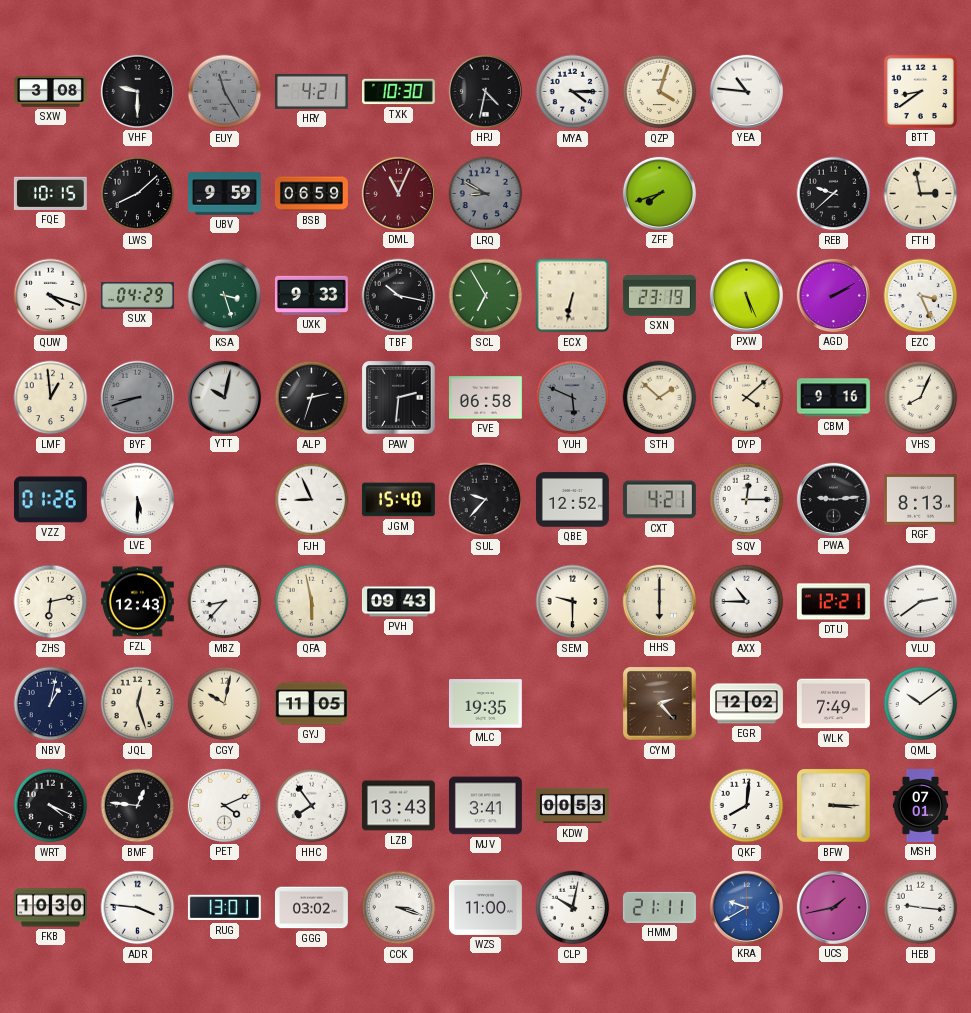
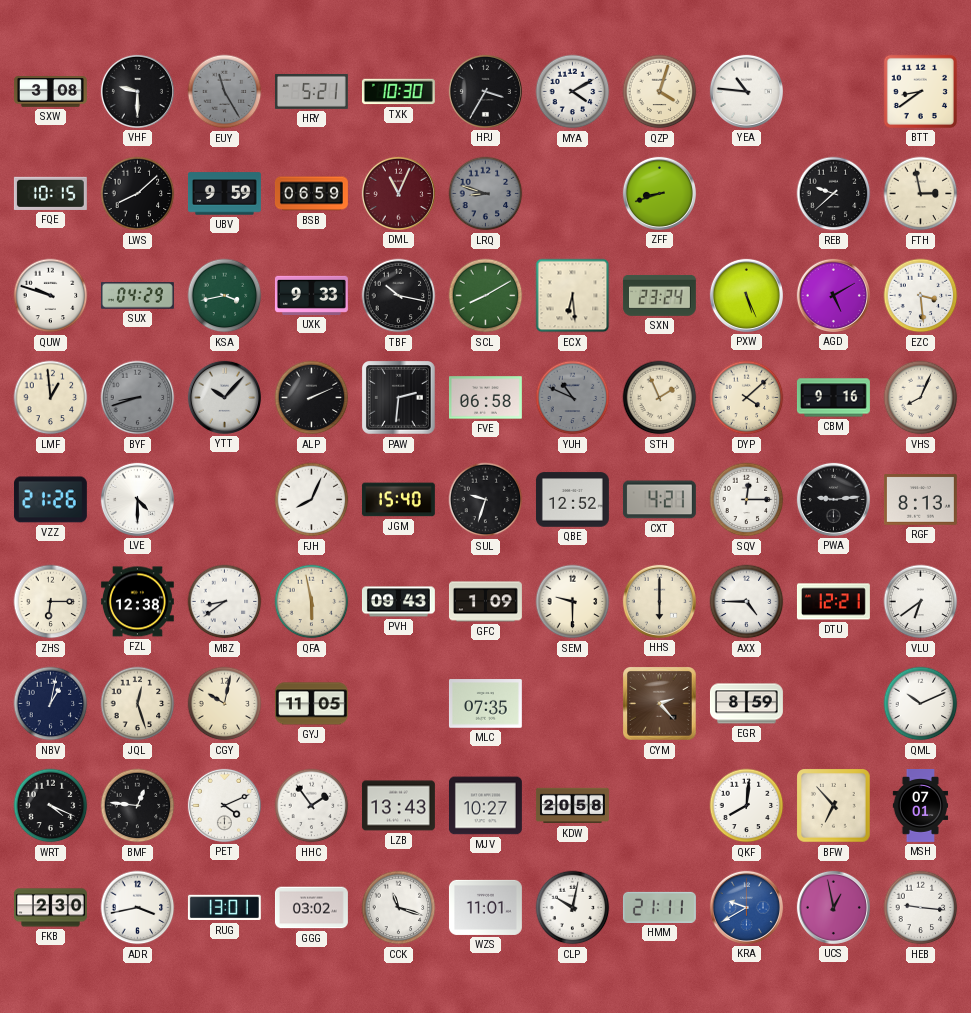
HRY: 4:21 -> 5:21
HPJ: 4:32 -> 3:35
MYA: 4:15 -> 4:10
LRQ: 8:50 -> 8:48
ZFF: 7:42 -> 8:42
QUW: 4:18 -> 9:48
KSA: 3:27 -> 3:43
SCL: 6:55 -> 8:10
ECX: 6:32 -> 6:29
SXN: 23:19 -> 23:24
AGD: 2:10 -> 5:10
EZC: 3:26 -> 3:29
YTT: 10:02 -> 10:07
ALP: 2:33 -> 2:11
YUH: 5:49 -> 10:49
STH: 1:52 -> 1:56
VZZ: 01:26 -> 21:26
LVE: 5:30 -> 4:30
FJH: 8:56 -> 8:04
SUL: 9:37 -> 9:33
ZHS: 6:13 -> 6:15
FZL: 12:43 -> 12:38
MBZ: 8:37 -> 8:39
GFC: none -> 1:09
AXX: 10:45 -> 4:45
VLU: 2:39 -> 6:39
MLC: 19:35 -> 07:35
EGR: 12:02 -> 8:59
WLK: 7:49 -> none
QML: 10:09 -> 10:11
HHC: 7:54 -> 1:54
MJV: 3:41 -> 10:27
KDW: 00:53 -> 20:58
BFW: 3:15 -> 6:53
FKB: 10:30 -> 2:30
ADR: 3:46 -> 3:43
CCK: 3:18 -> 11:18
WZS: 11:00 -> 11:01
UCS: 1:43 -> 12:58
